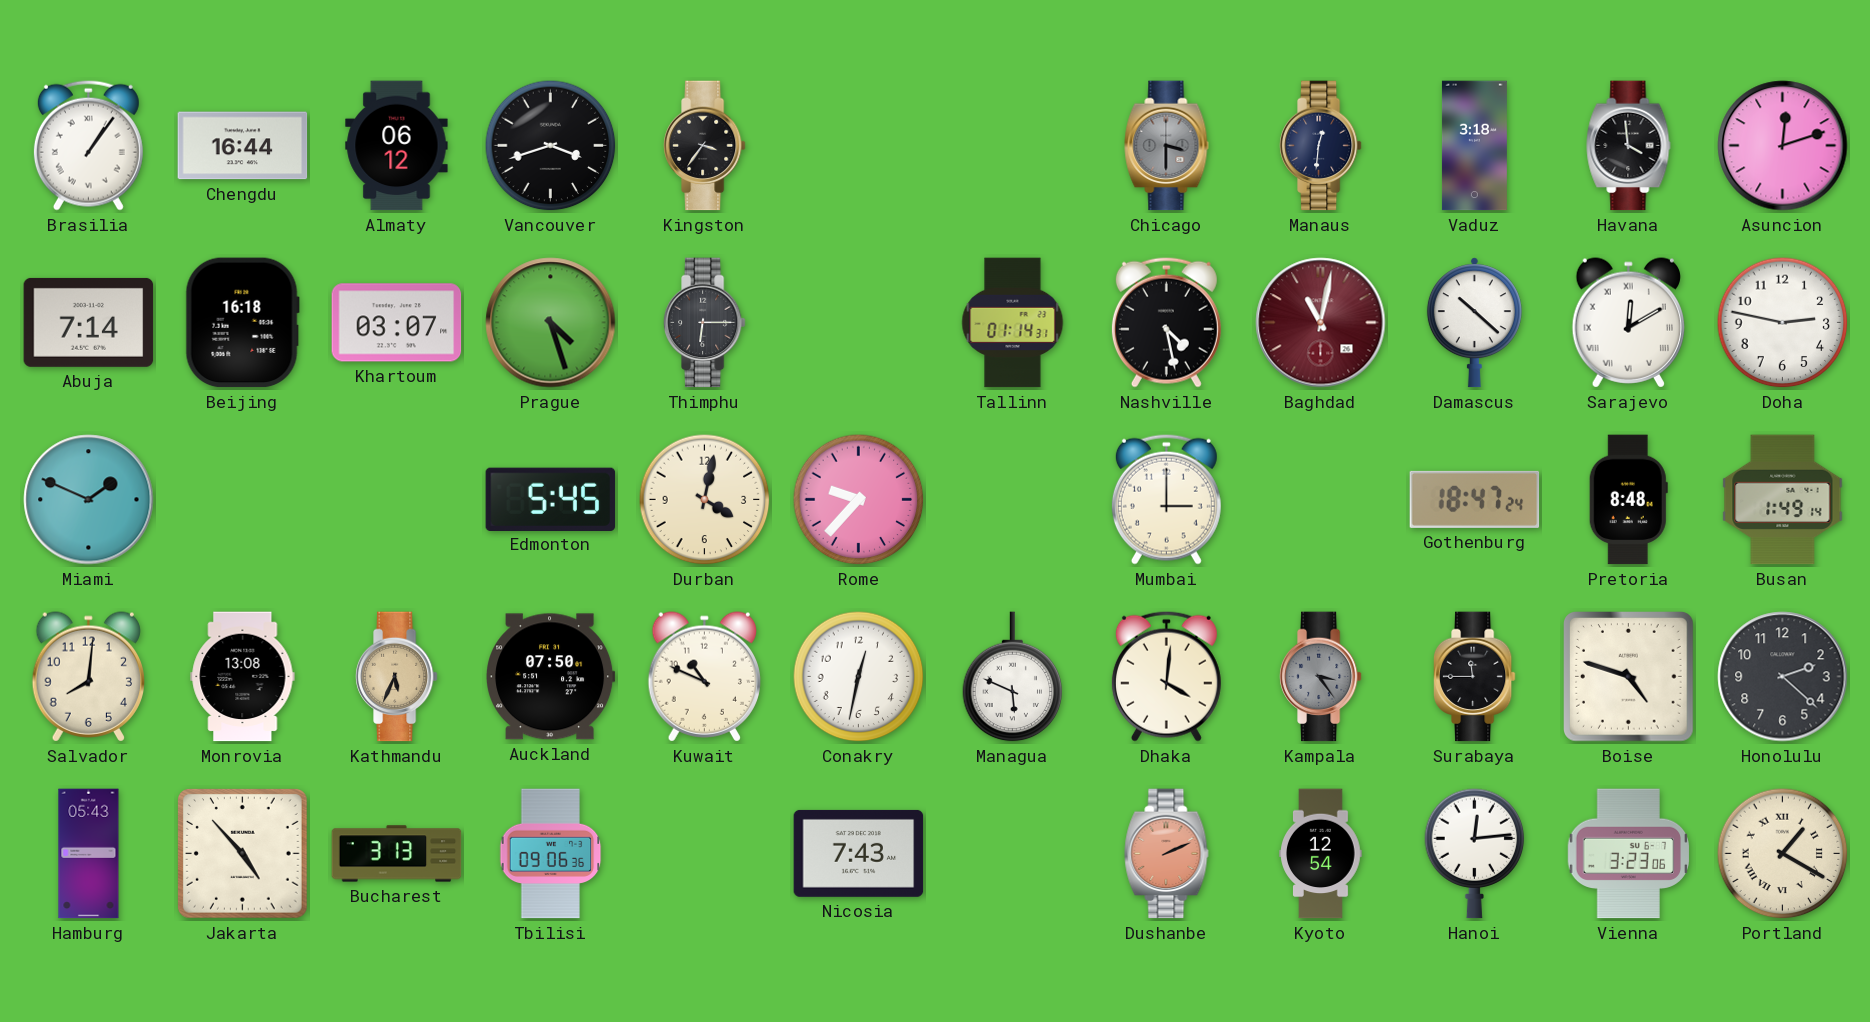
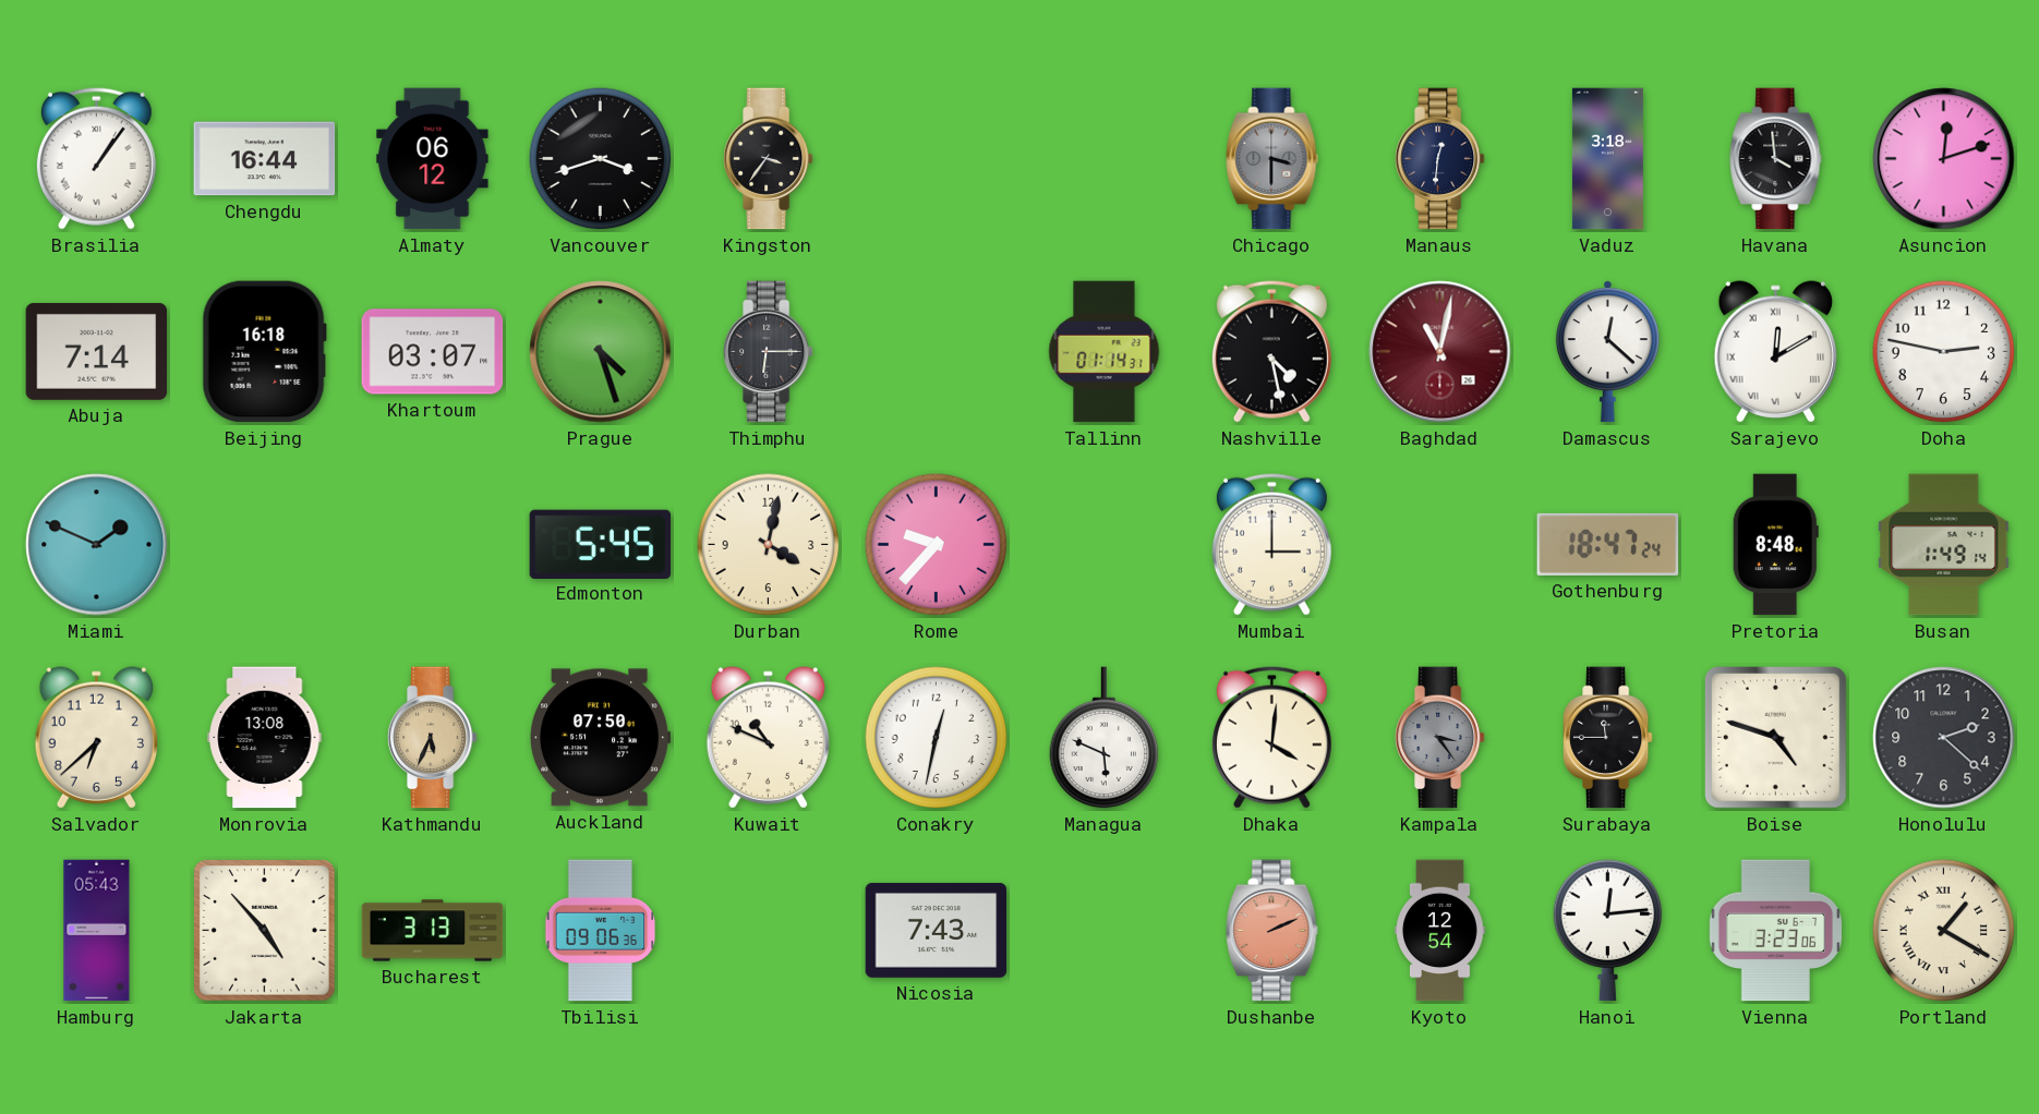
Damascus: 10:22 -> 12:22
Salvador: 8:01 -> 6:38
